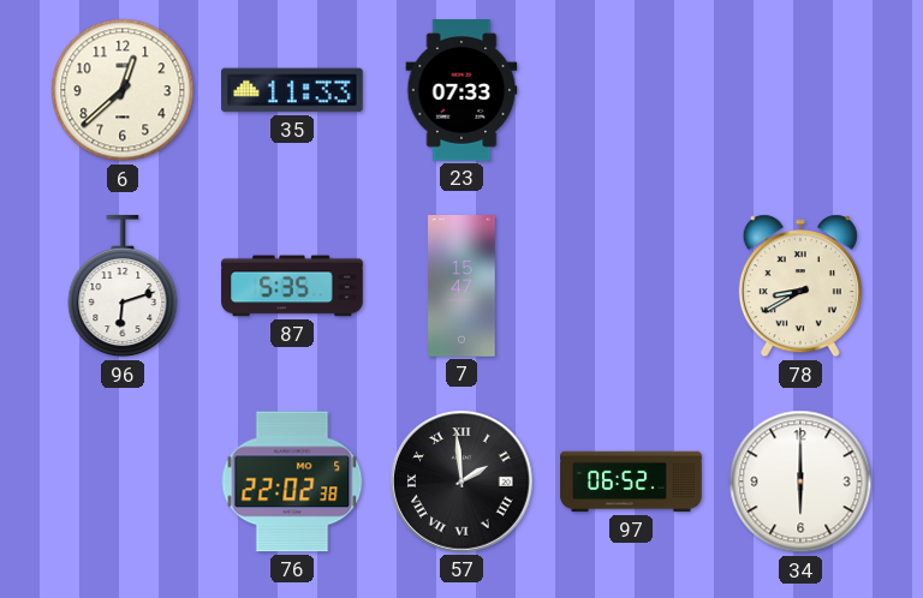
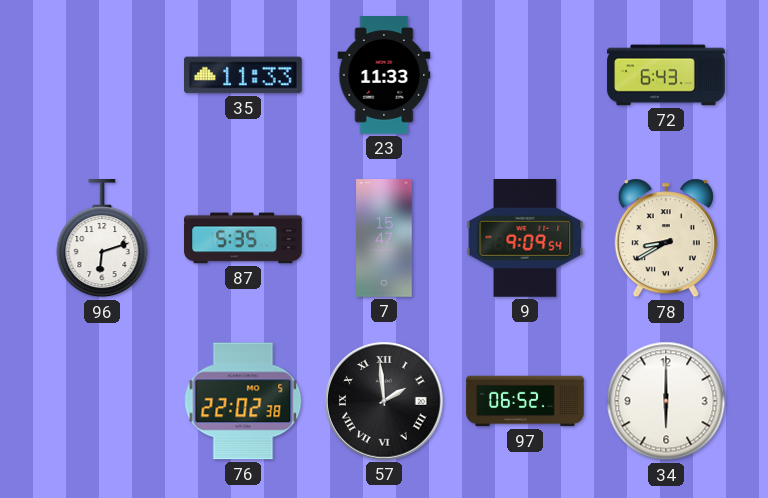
6: 12:38 -> none
23: 07:33 -> 11:33
72: none -> 6:43
9: none -> 9:09
